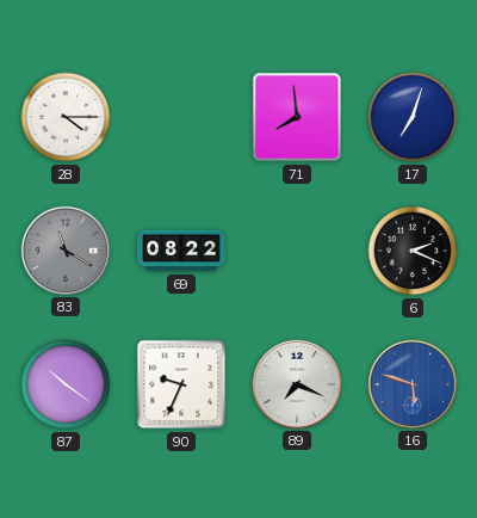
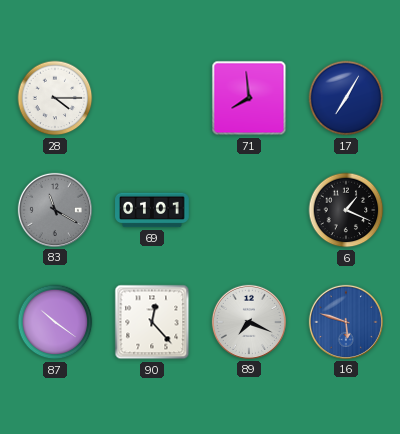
17: 7:03 -> 7:05
69: 08:22 -> 01:01
6: 2:19 -> 1:19
90: 9:34 -> 12:23
